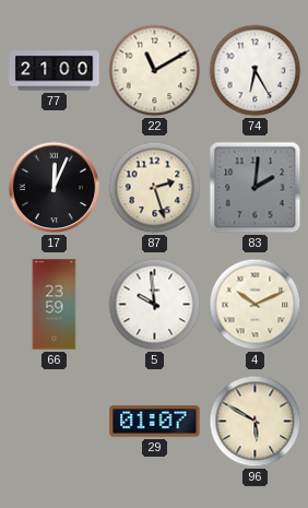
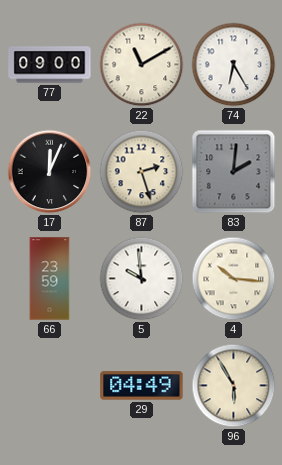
77: 21:00 -> 09:00
4: 10:11 -> 10:16
29: 01:07 -> 04:49
96: 5:50 -> 5:55
